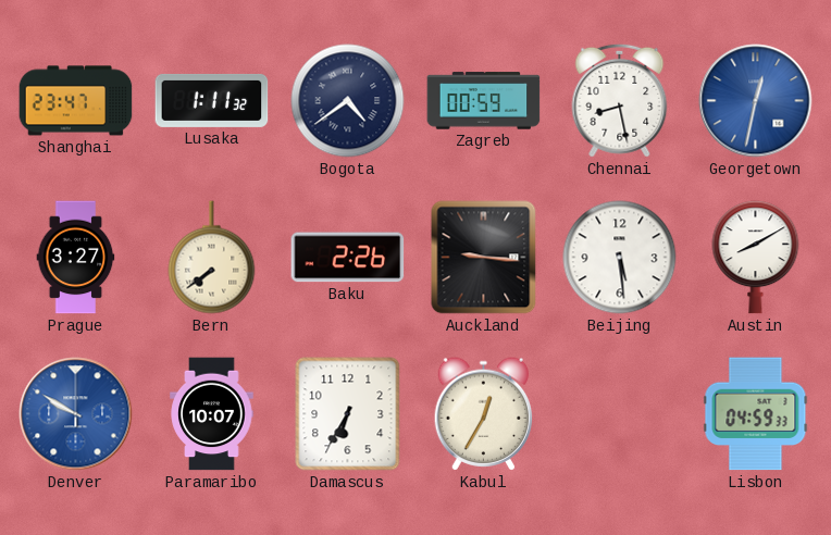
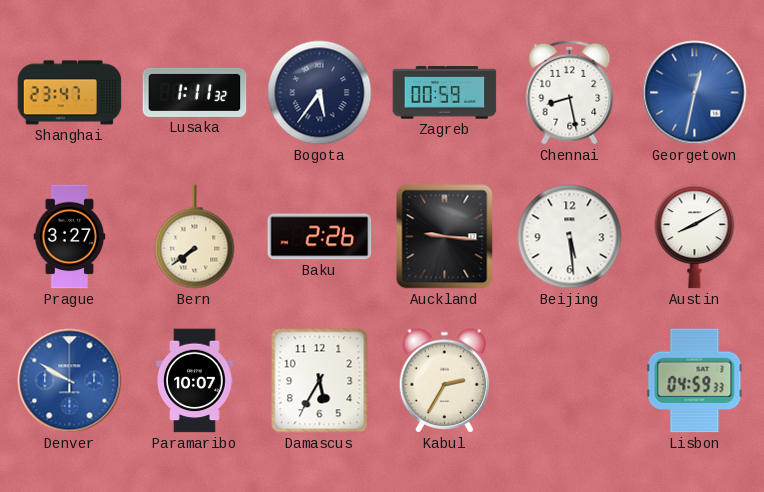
Bogota: 4:39 -> 5:36
Damascus: 6:35 -> 5:35
Kabul: 12:35 -> 2:35
